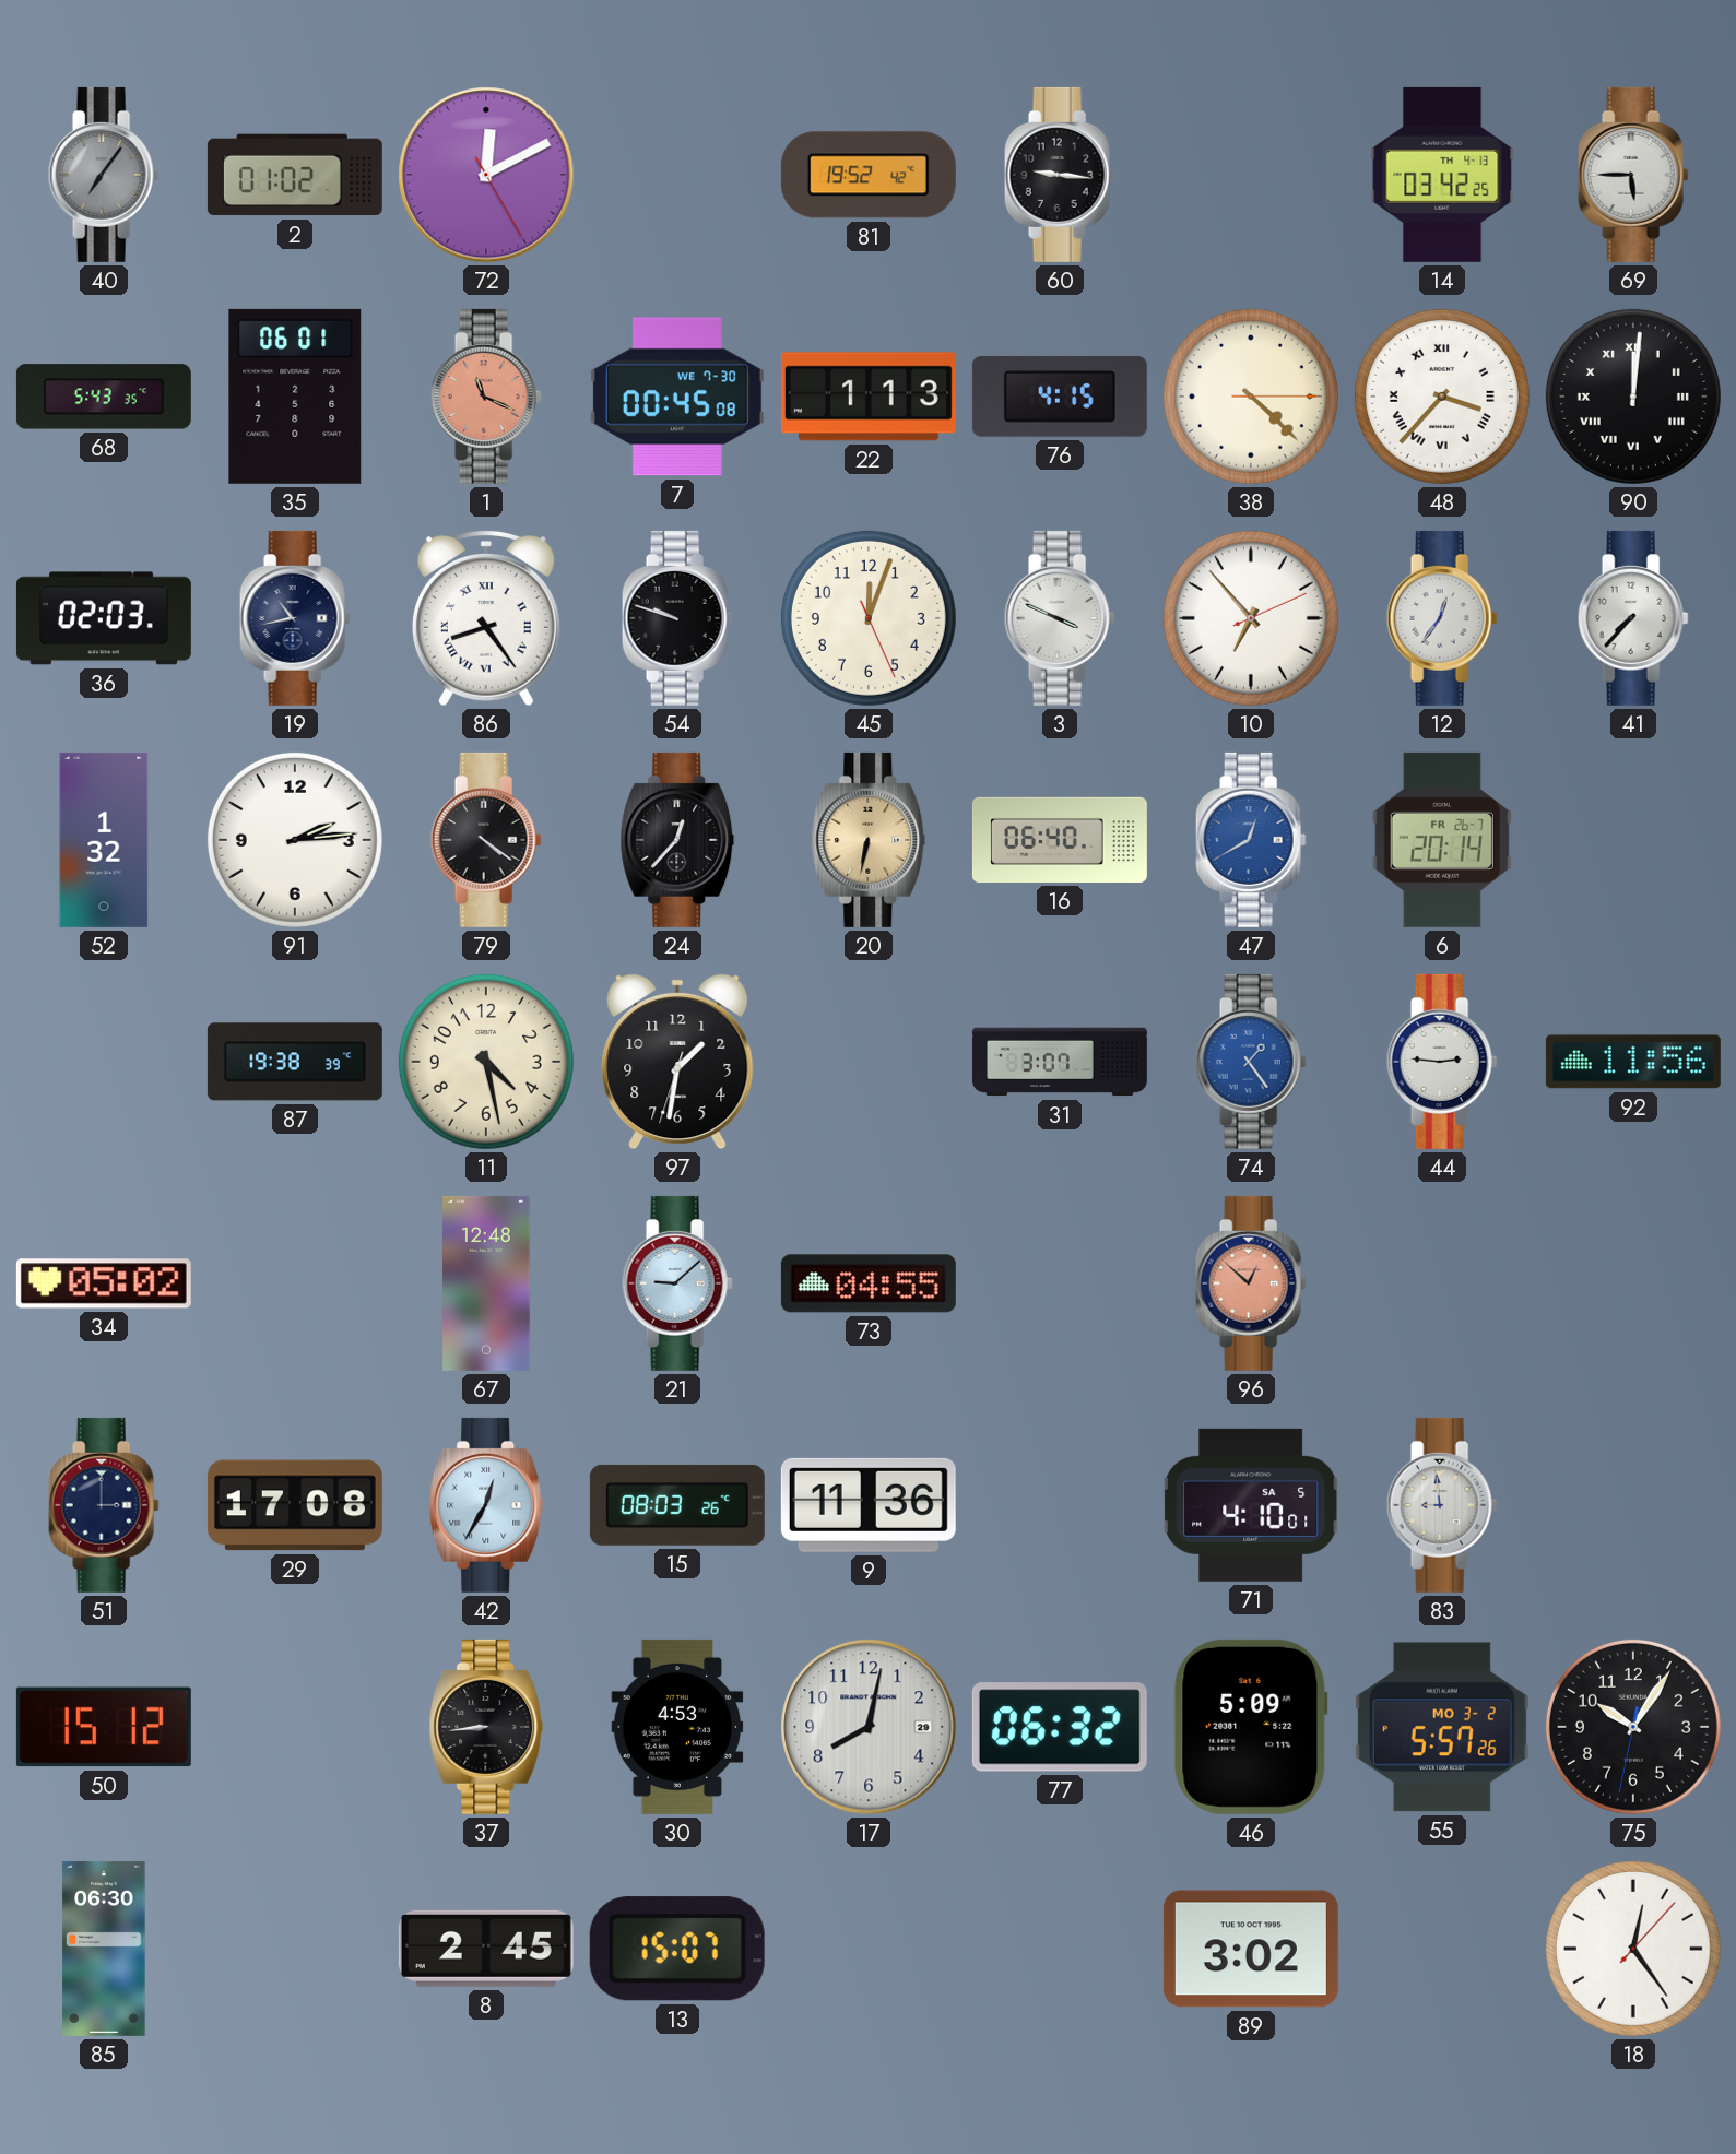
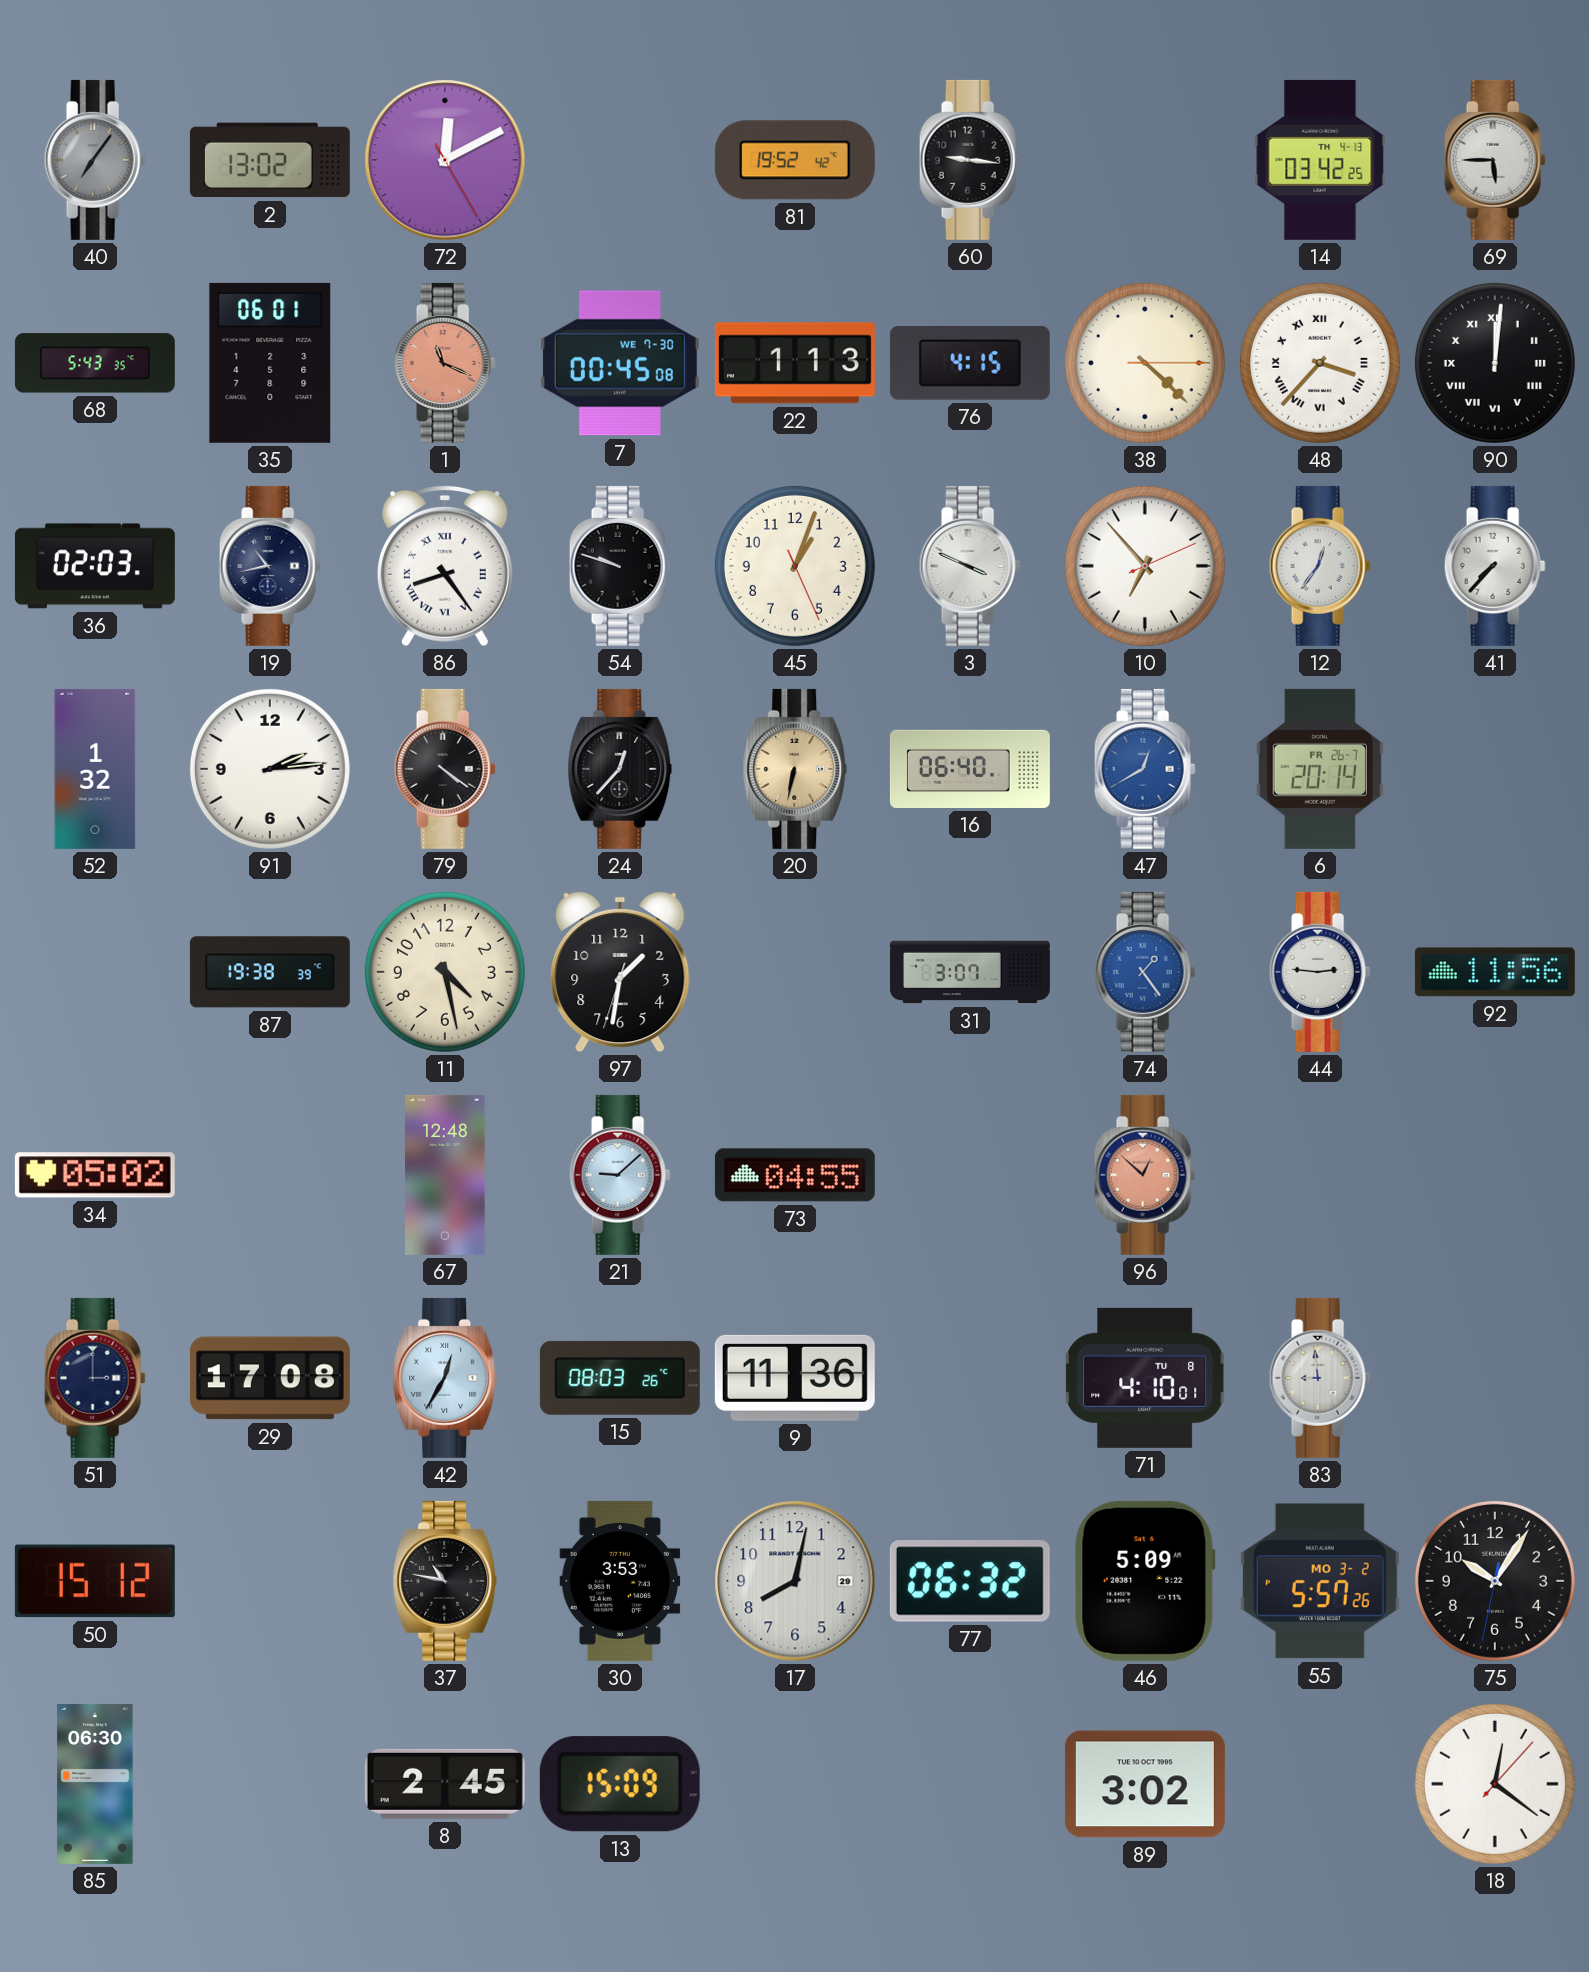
2: 01:02 -> 13:02
45: 12:03 -> 1:03
71 date: SA 5 -> TU 8
37: 8:44 -> 10:47
30: 4:53 -> 3:53
13: 15:07 -> 15:09
18: 12:24 -> 12:21
